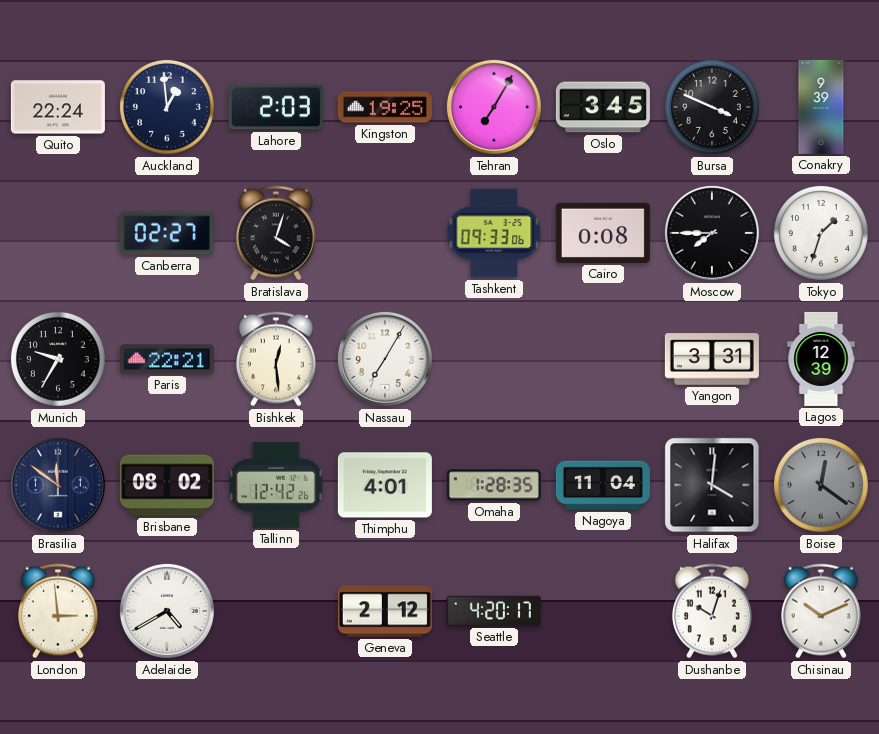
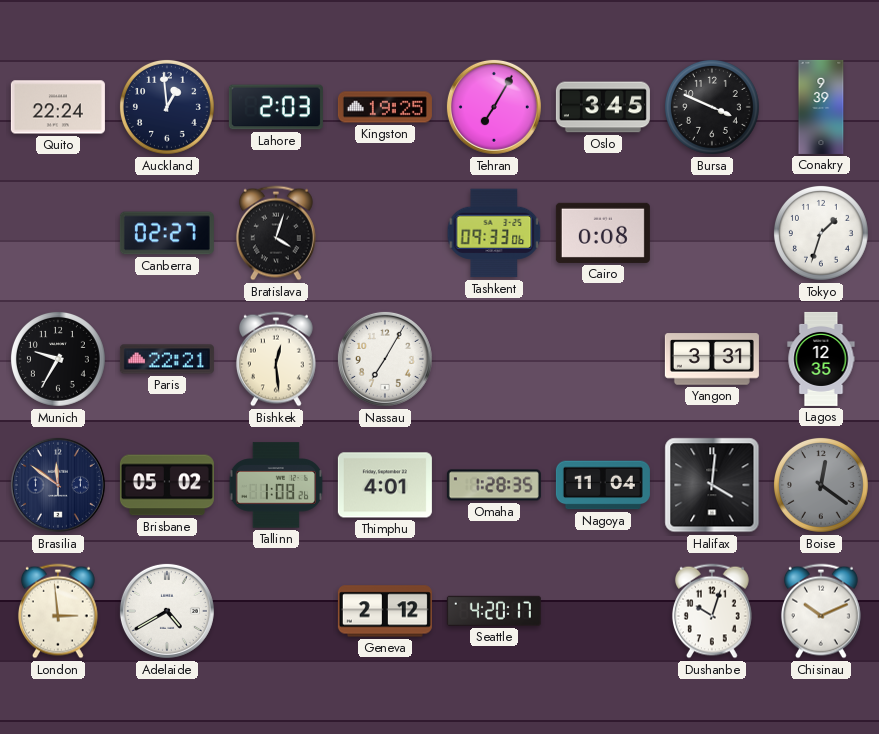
Moscow: 7:45 -> none
Lagos: 12:39 -> 12:35
Brisbane: 08:02 -> 05:02
Tallinn: 12:42 -> 1:08
